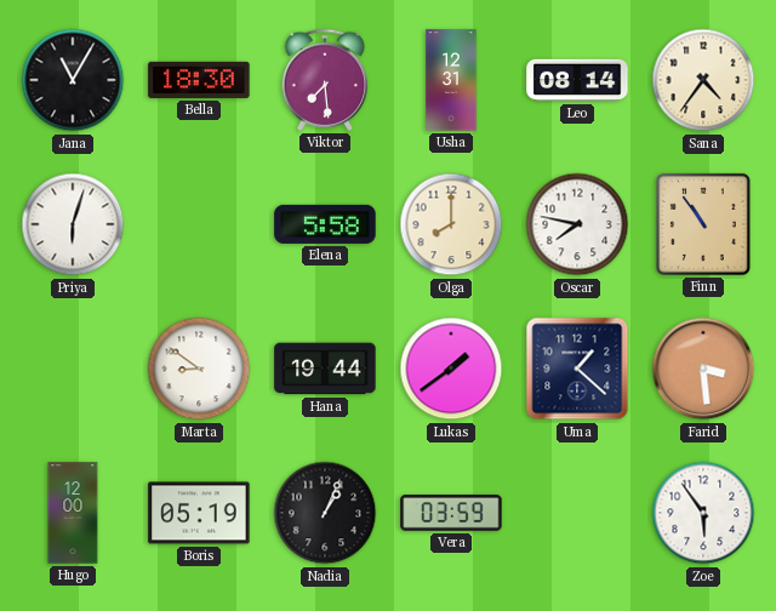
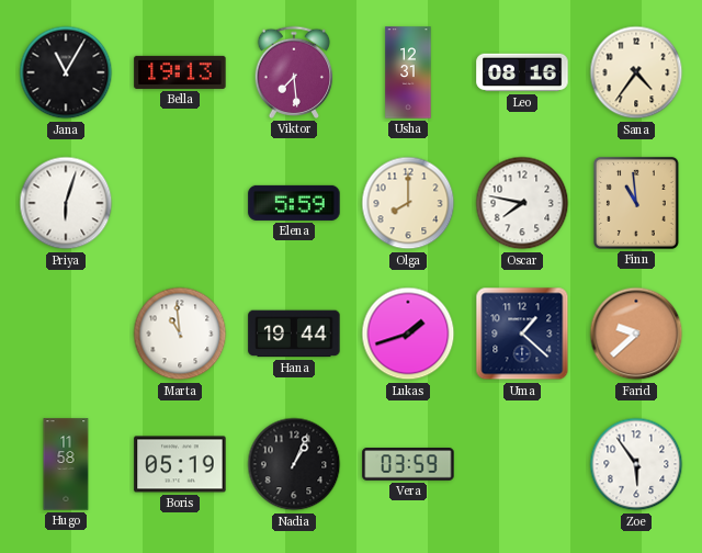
Bella: 18:30 -> 19:13
Leo: 08:14 -> 08:16
Elena: 5:58 -> 5:59
Finn: 10:54 -> 10:59
Marta: 8:51 -> 10:59
Lukas: 1:39 -> 1:42
Farid: 3:29 -> 9:38
Hugo: 12:00 -> 11:58
